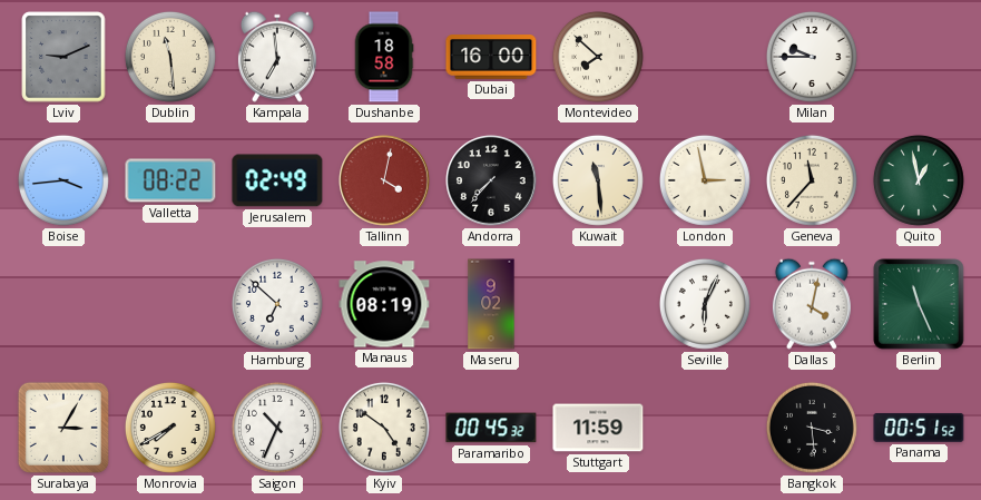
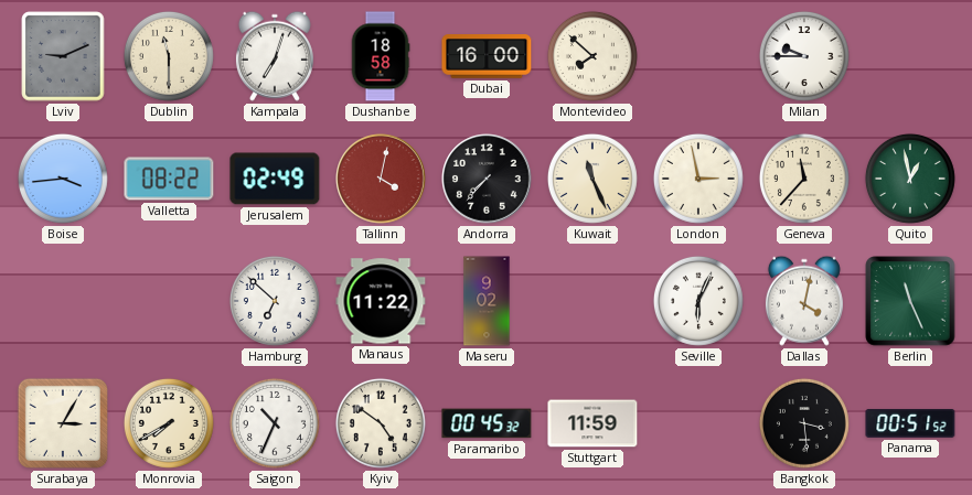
Dublin: 11:29 -> 11:30
Kampala: 6:59 -> 7:03
Kuwait: 11:29 -> 11:26
Manaus: 08:19 -> 11:22
